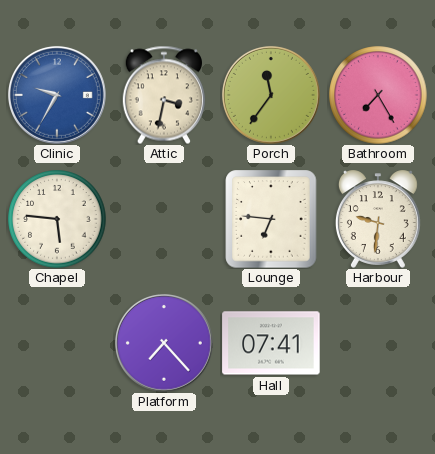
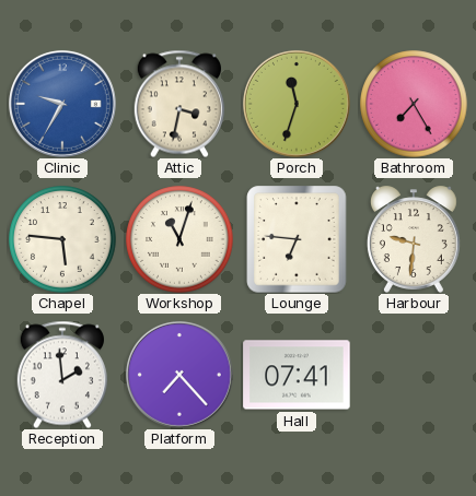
Porch: 11:36 -> 11:33
Workshop: none -> 11:03
Reception: none -> 1:59
